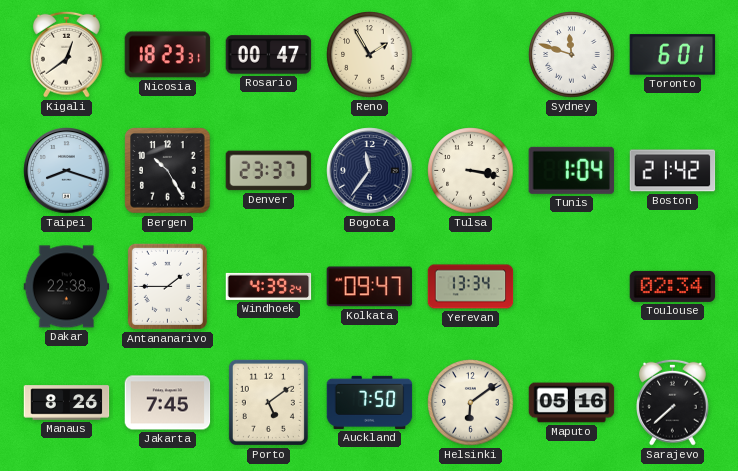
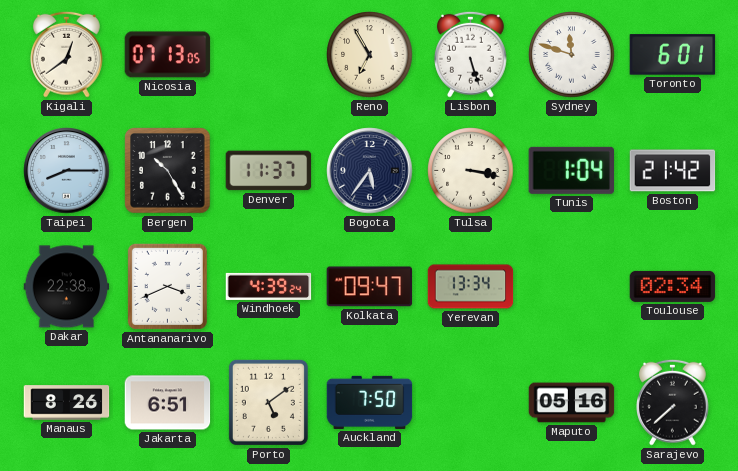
Nicosia: 18:23 -> 07:13
Rosario: 00:47 -> none
Reno: 1:55 -> 6:55
Lisbon: none -> 5:27
Taipei: 8:18 -> 8:15
Denver: 23:37 -> 11:37
Bogota: 11:36 -> 5:36
Antananarivo: 1:45 -> 3:41
Jakarta: 7:45 -> 6:51
Helsinki: 6:09 -> none
